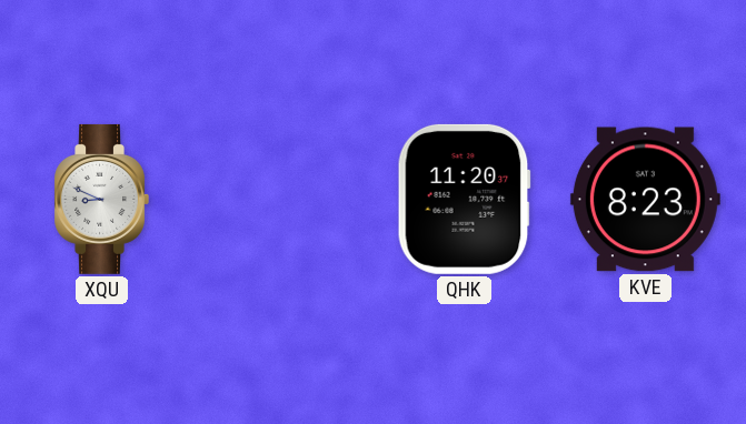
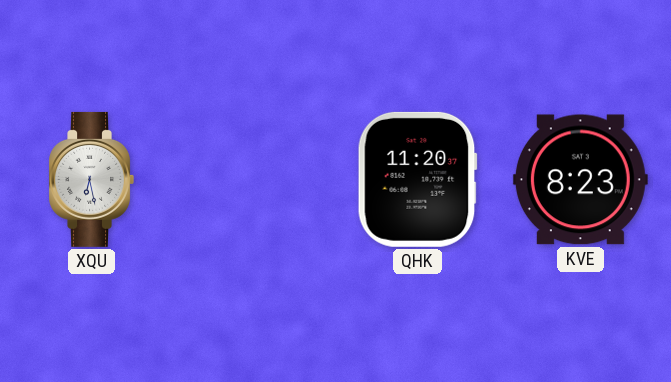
XQU: 8:49 -> 6:28
